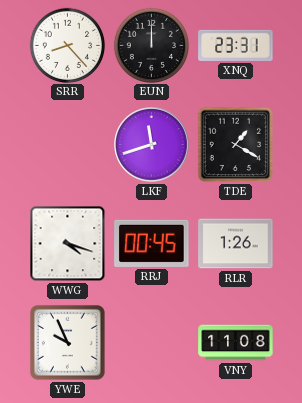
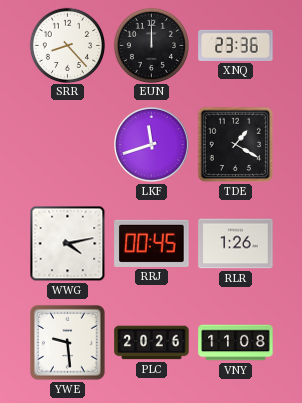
XNQ: 23:31 -> 23:36
WWG: 4:18 -> 4:13
YWE: 9:56 -> 9:29
PLC: none -> 20:26
